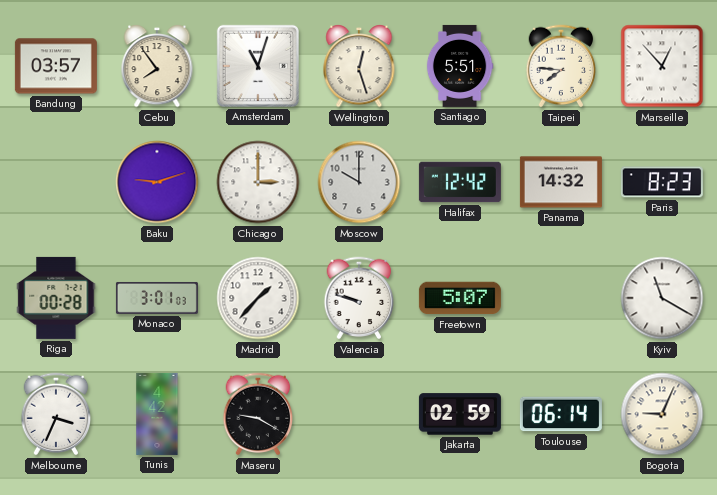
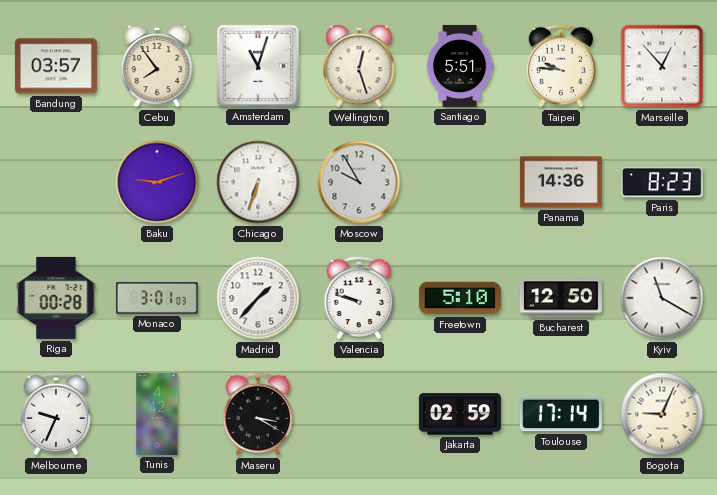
Taipei: 7:46 -> 9:46
Chicago: 3:00 -> 6:33
Moscow: 10:00 -> 9:55
Halifax: 12:42 -> none
Panama: 14:32 -> 14:36
Freetown: 5:07 -> 5:10
Bucharest: none -> 12:50
Melbourne: 3:34 -> 9:34
Maseru: 9:20 -> 3:20
Toulouse: 06:14 -> 17:14
